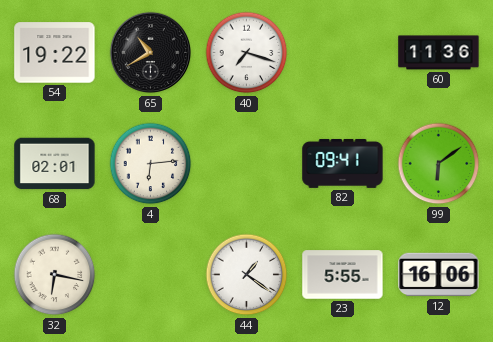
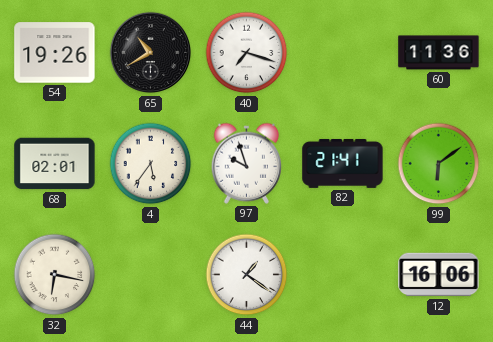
54: 19:22 -> 19:26
4: 6:14 -> 5:36
97: none -> 9:57
82: 09:41 -> 21:41
23: 5:55 -> none
